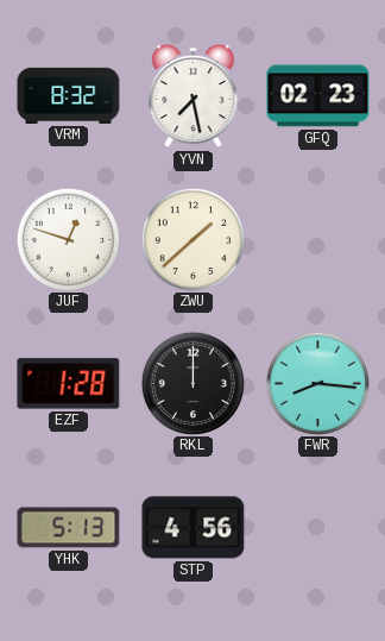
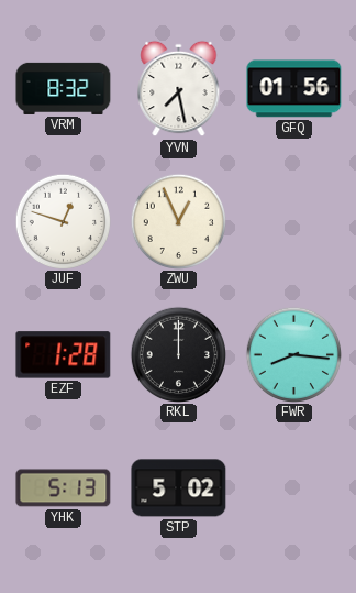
GFQ: 02:23 -> 01:56
ZWU: 1:38 -> 12:56
STP: 4:56 -> 5:02
